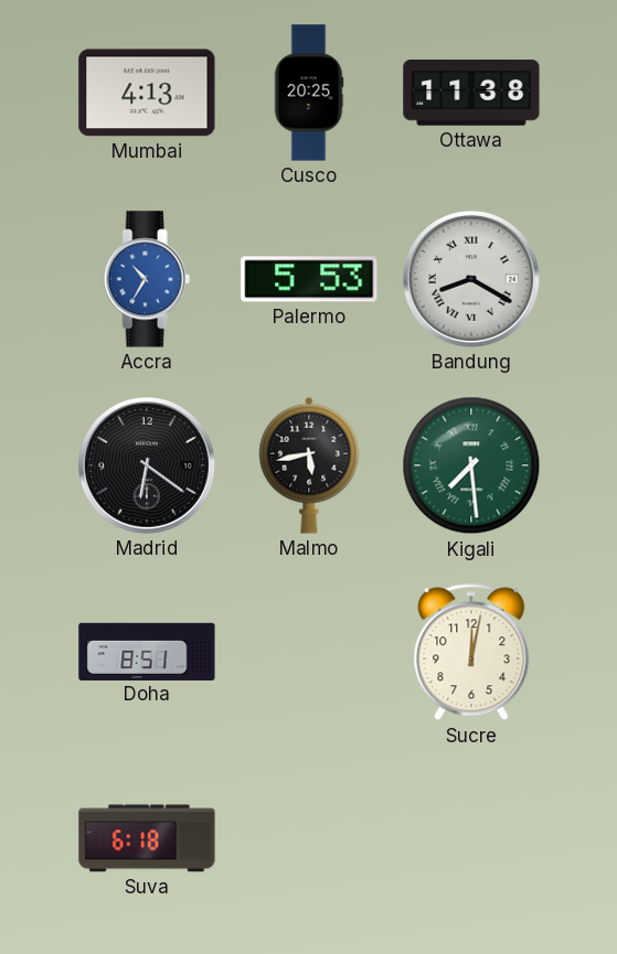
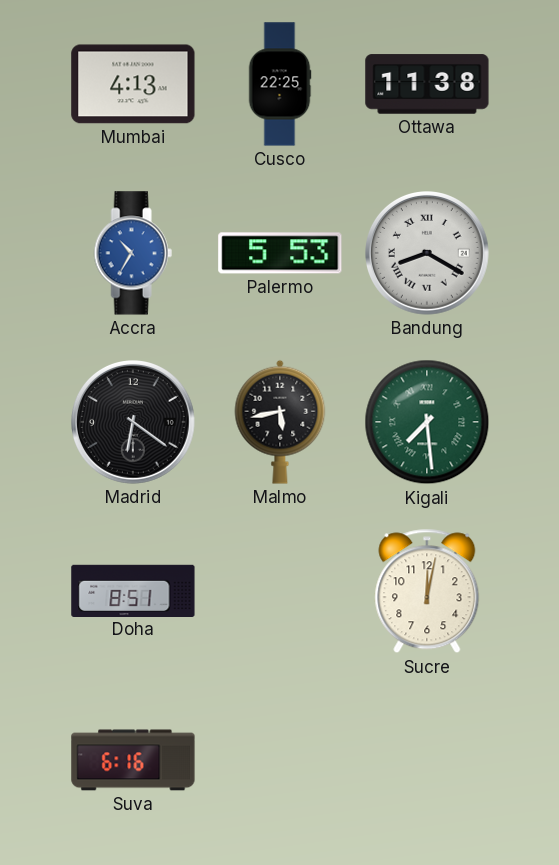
Cusco: 20:25 -> 22:25
Suva: 6:18 -> 6:16
